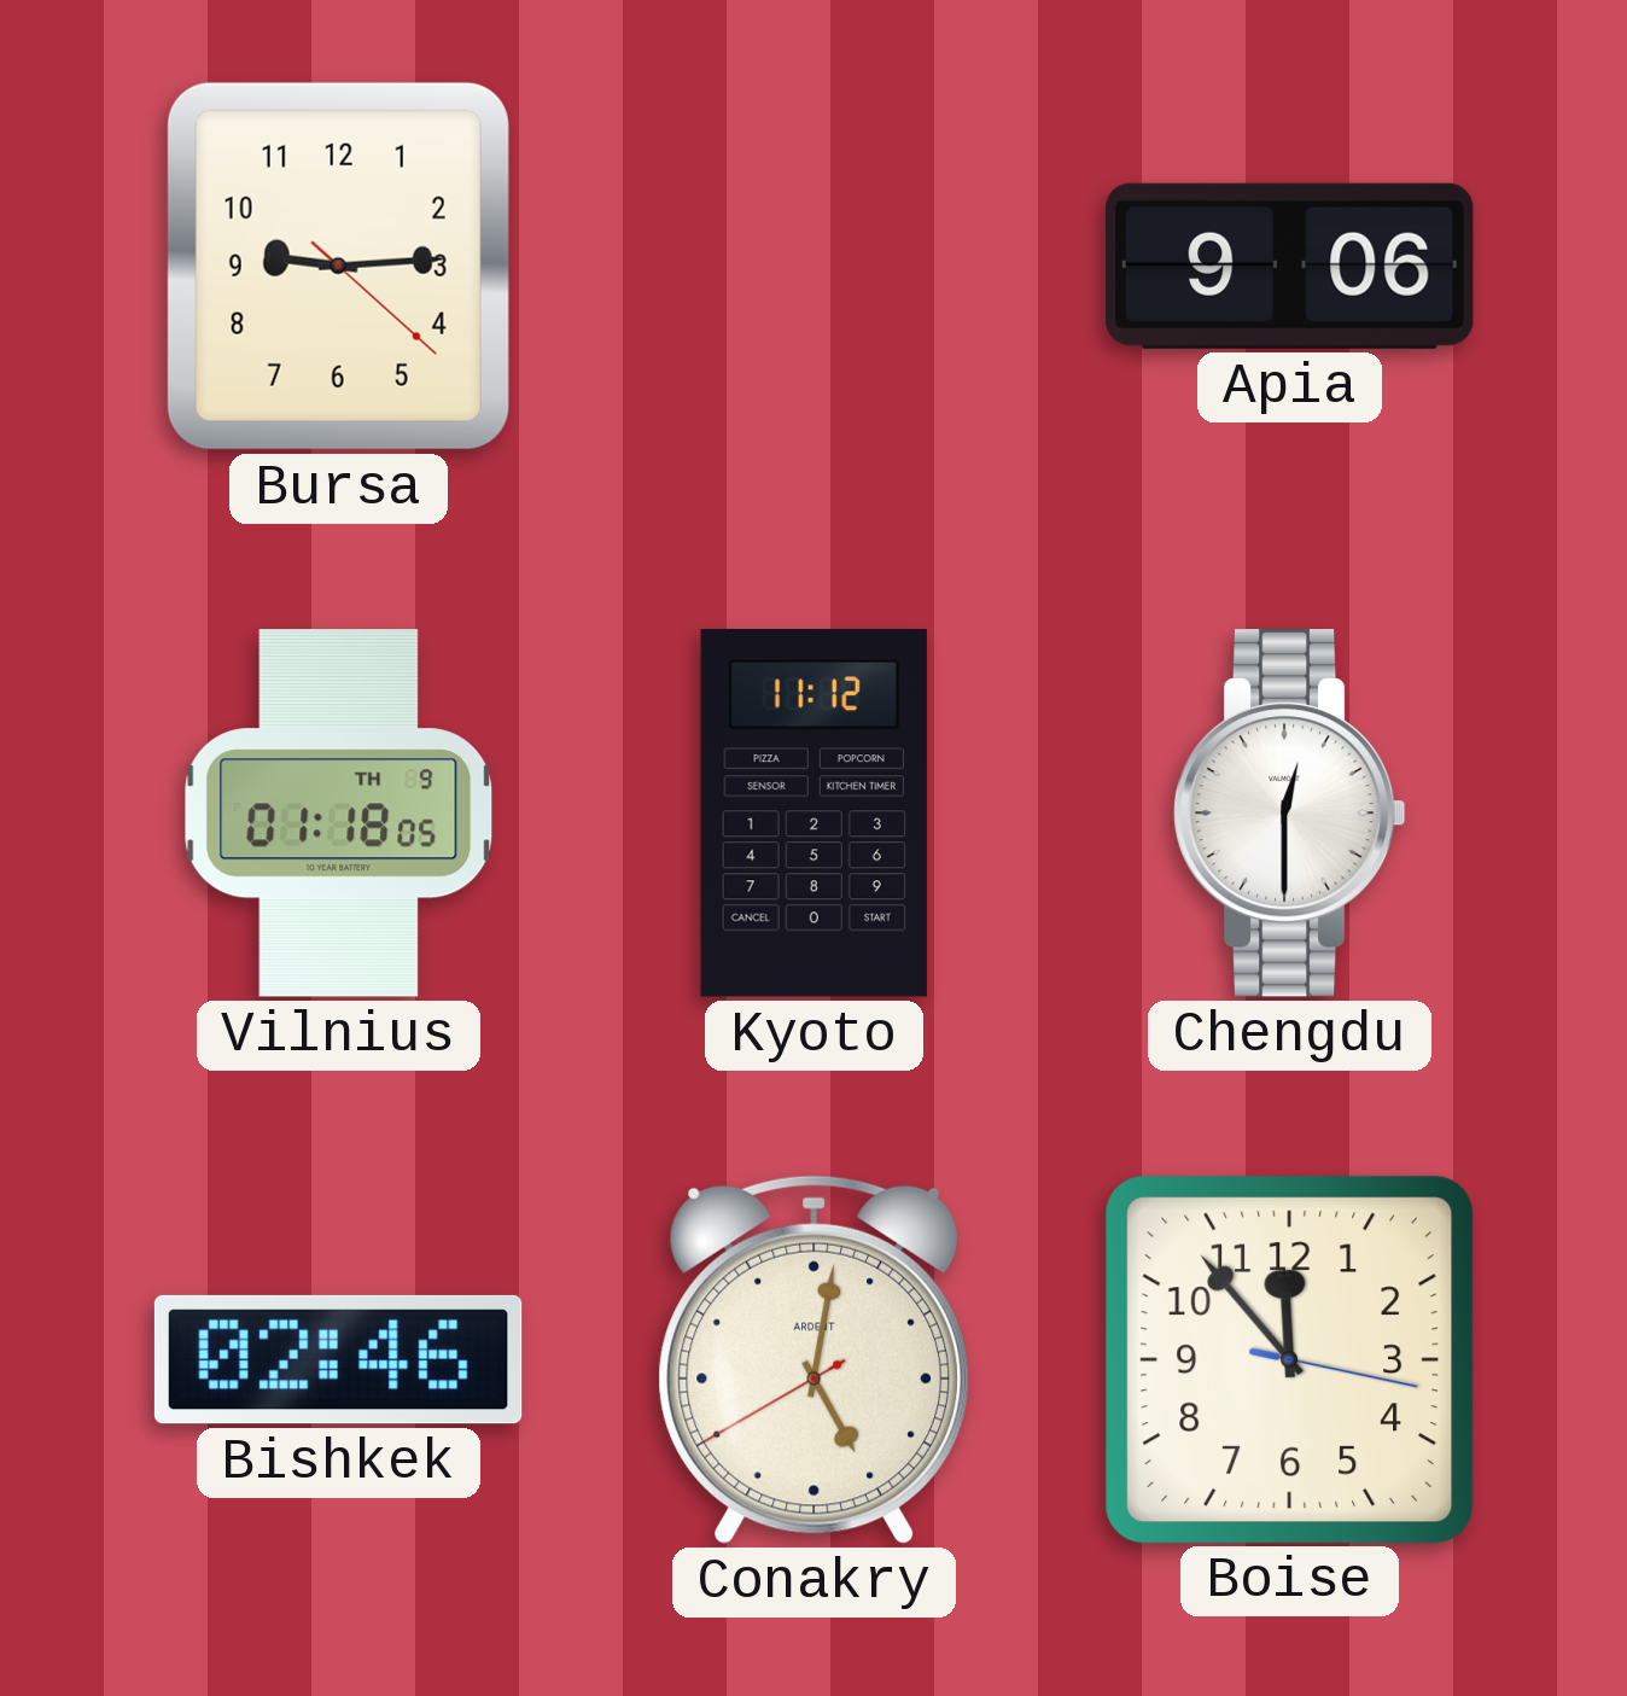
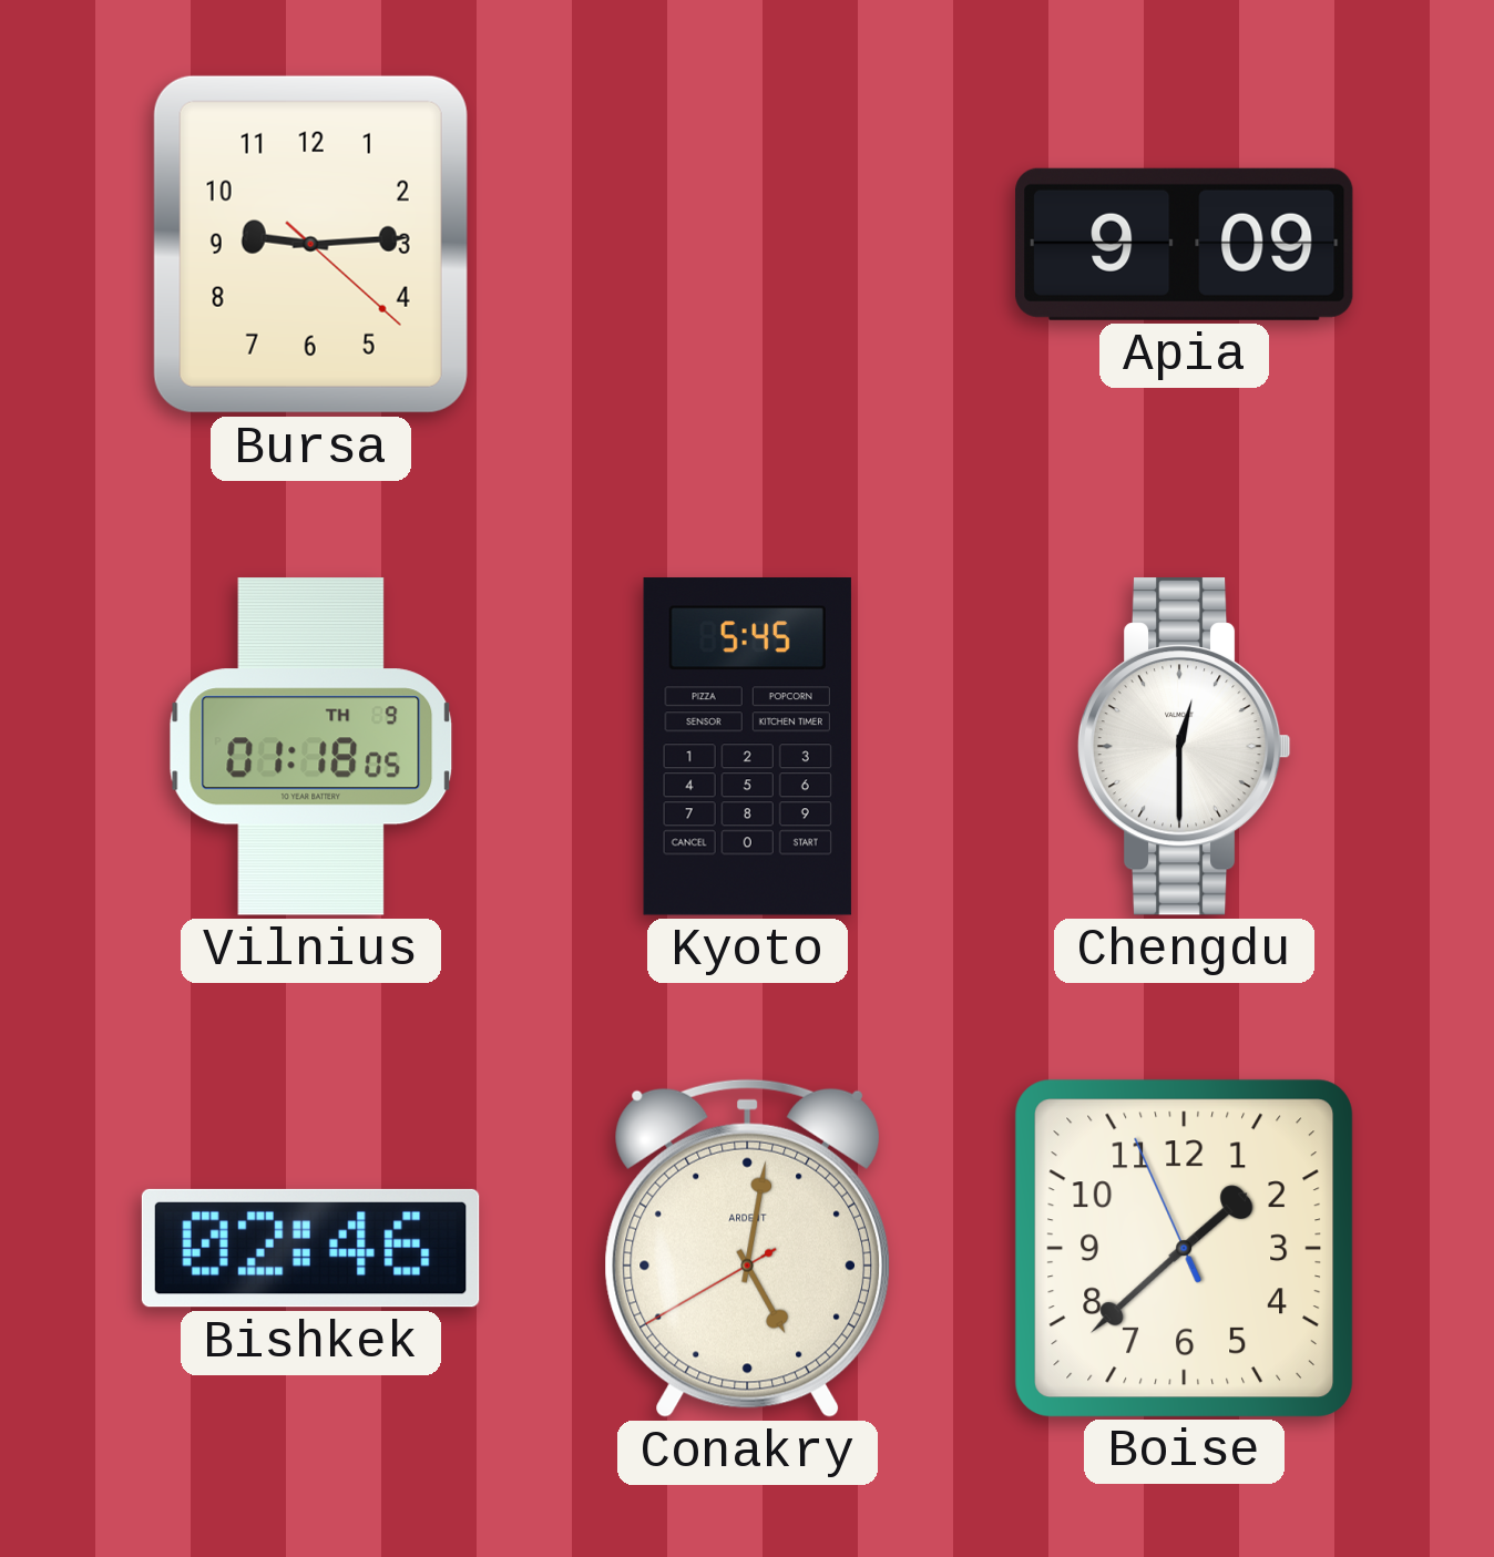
Apia: 9:06 -> 9:09
Kyoto: 11:12 -> 5:45
Boise: 11:53 -> 1:37
